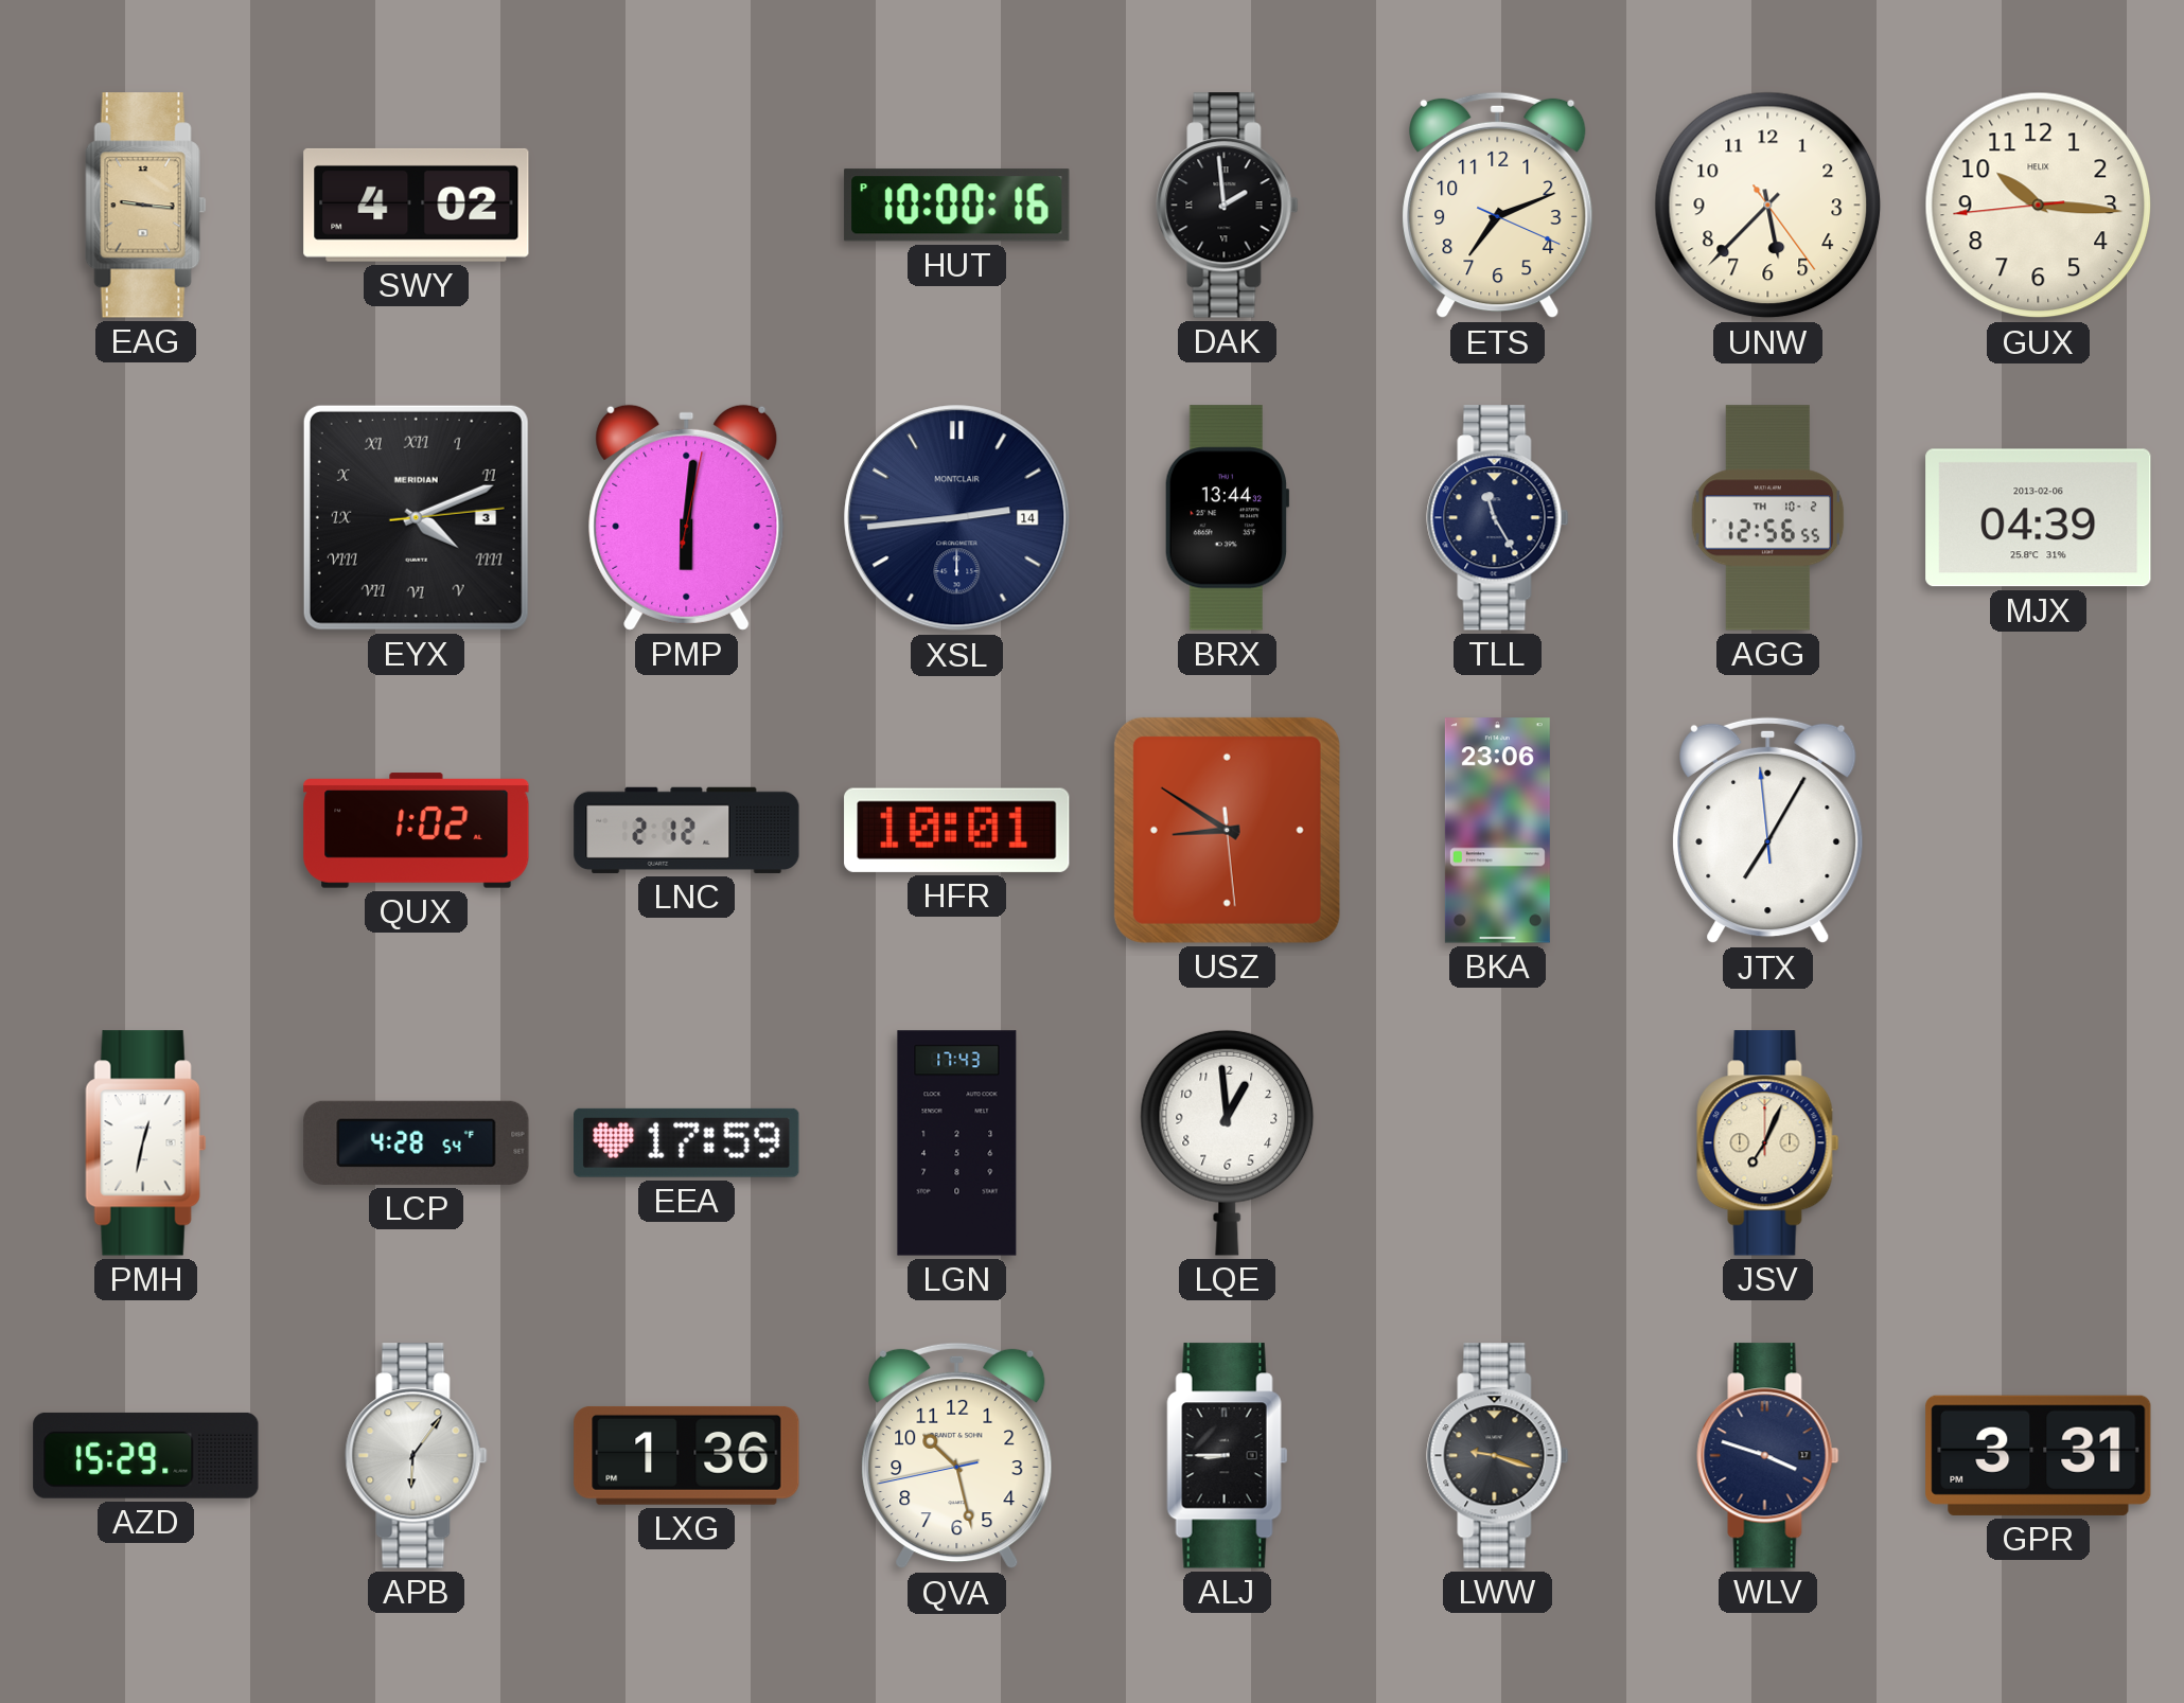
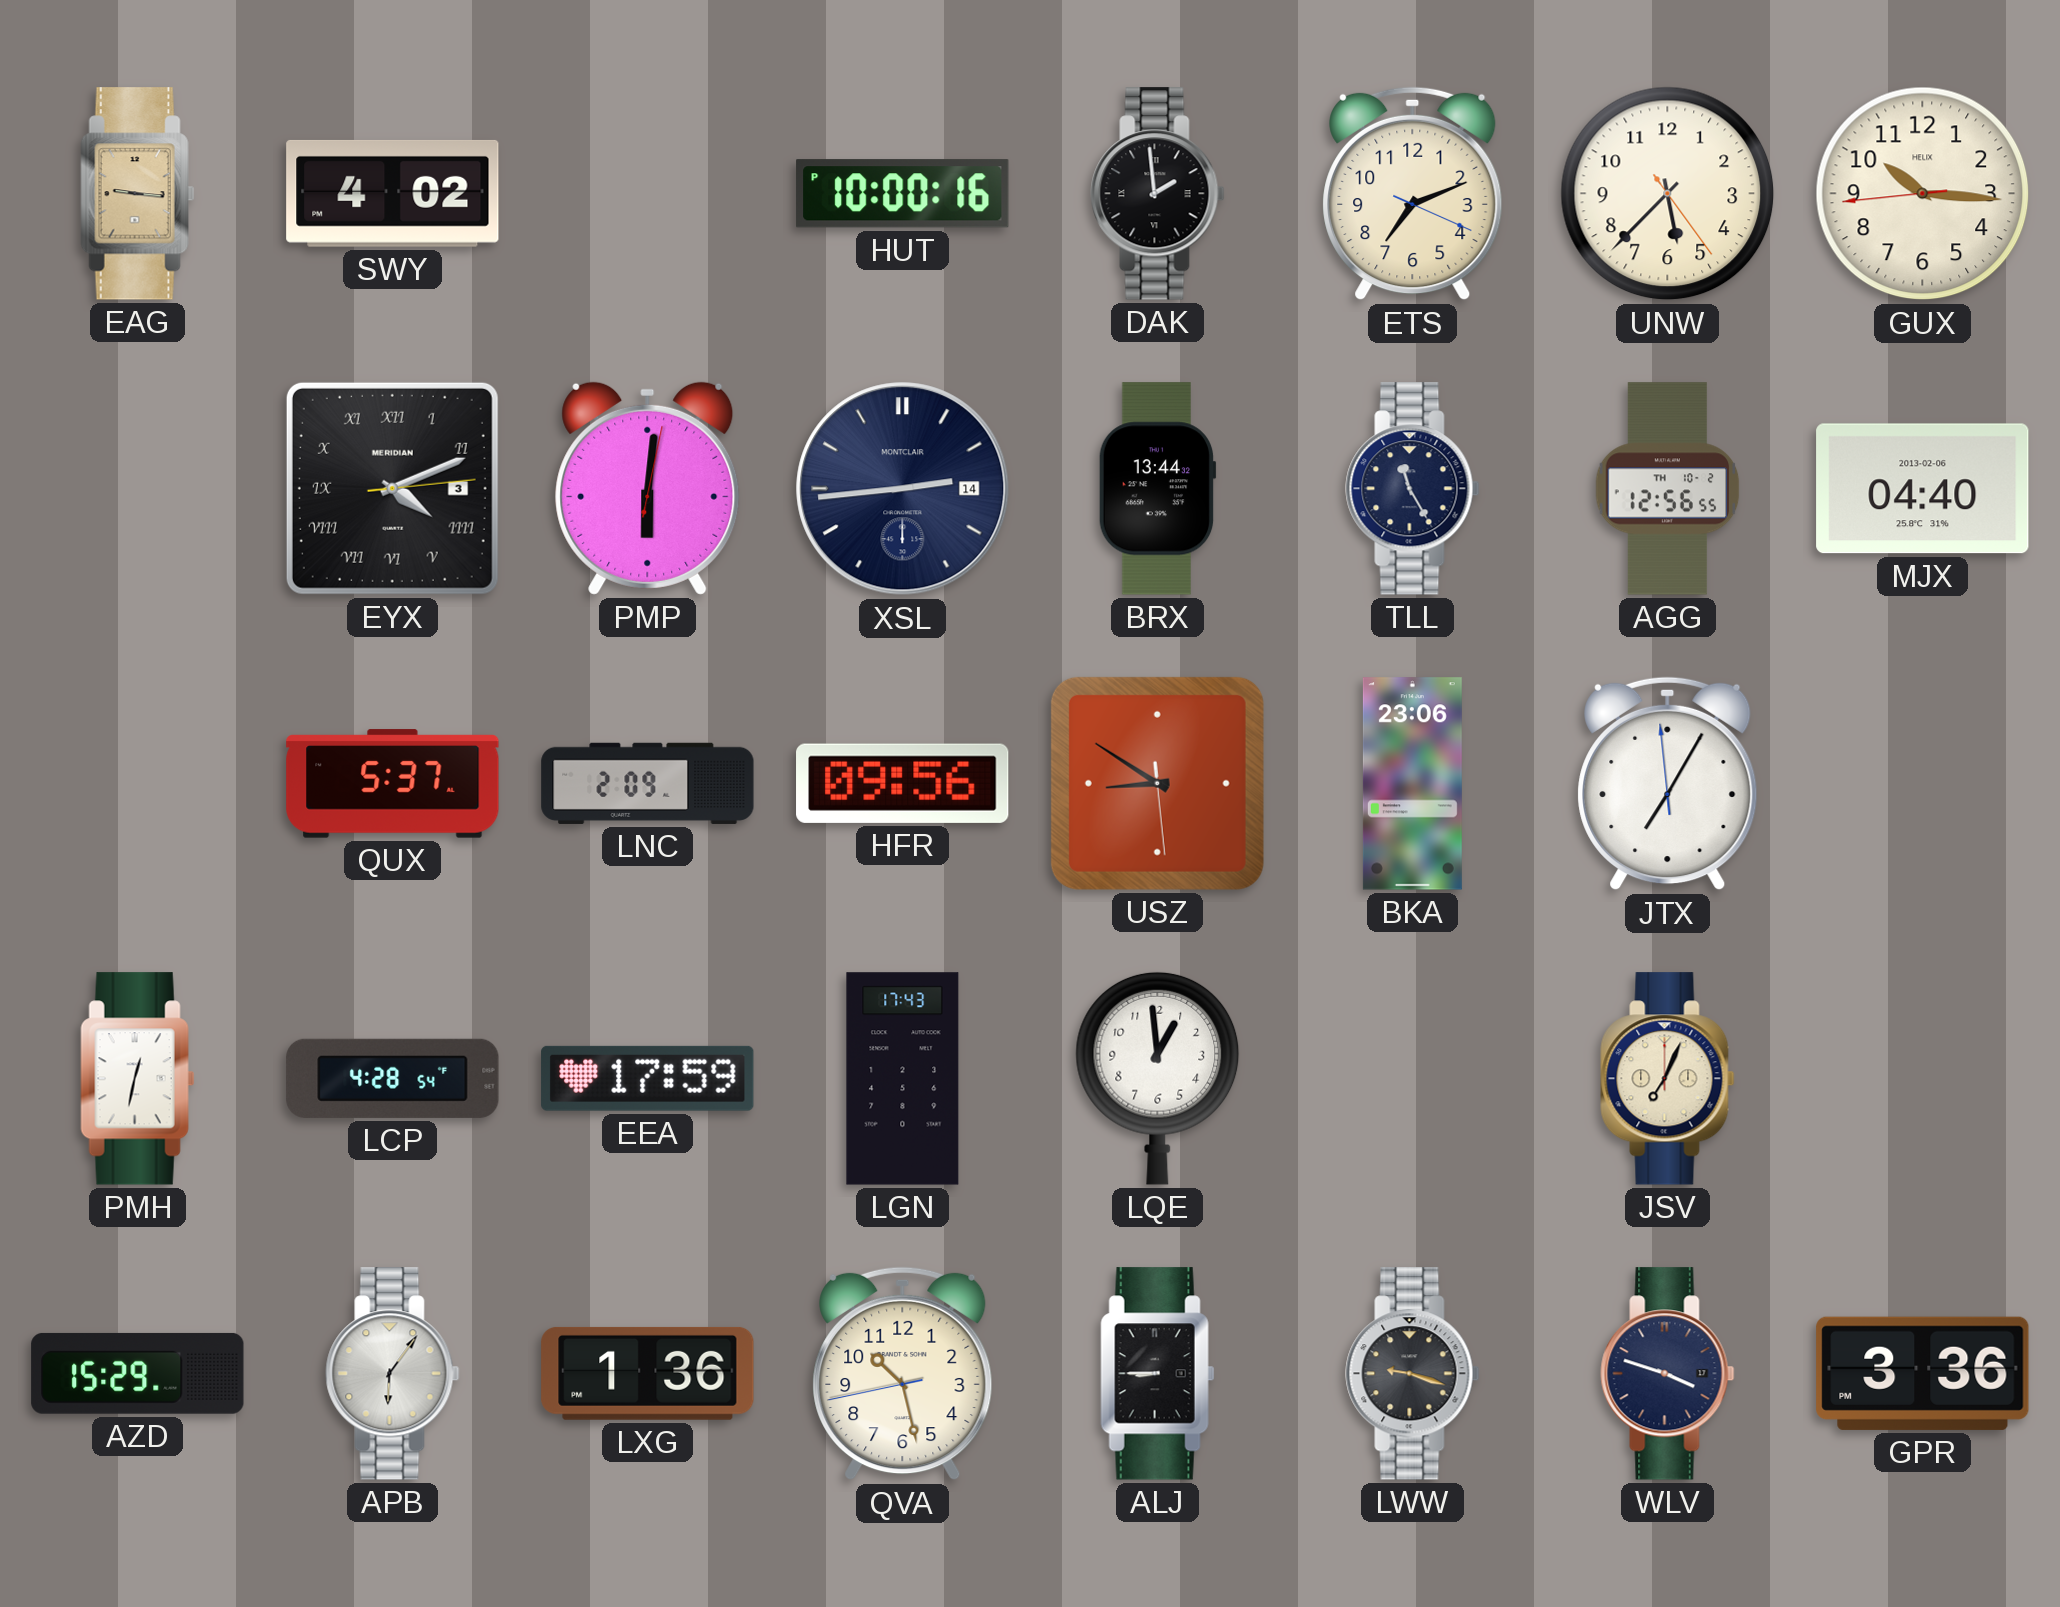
MJX: 04:39 -> 04:40
QUX: 1:02 -> 5:37
LNC: 2:12 -> 2:09
HFR: 10:01 -> 09:56
GPR: 3:31 -> 3:36
